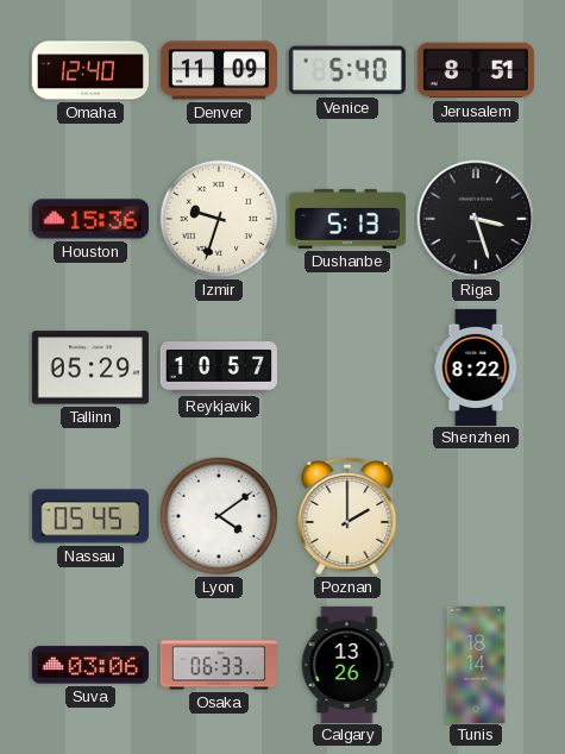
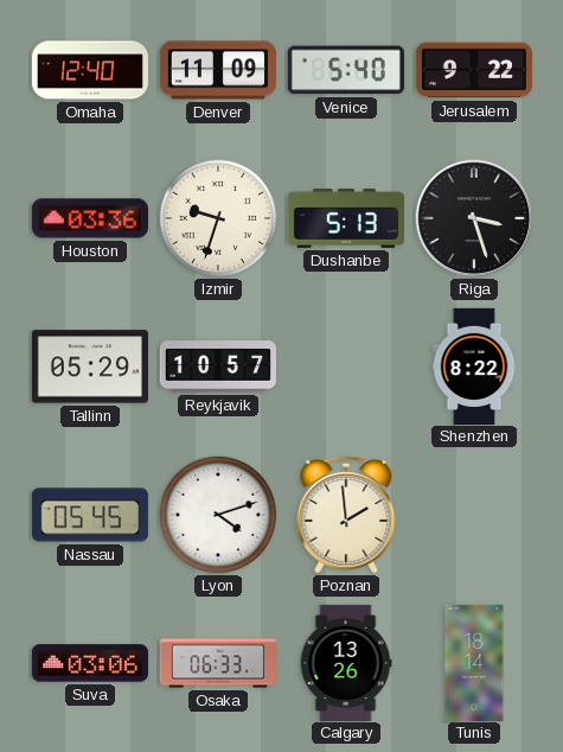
Jerusalem: 8:51 -> 9:22
Houston: 15:36 -> 03:36
Lyon: 4:09 -> 4:12
Poznan: 2:00 -> 1:59
